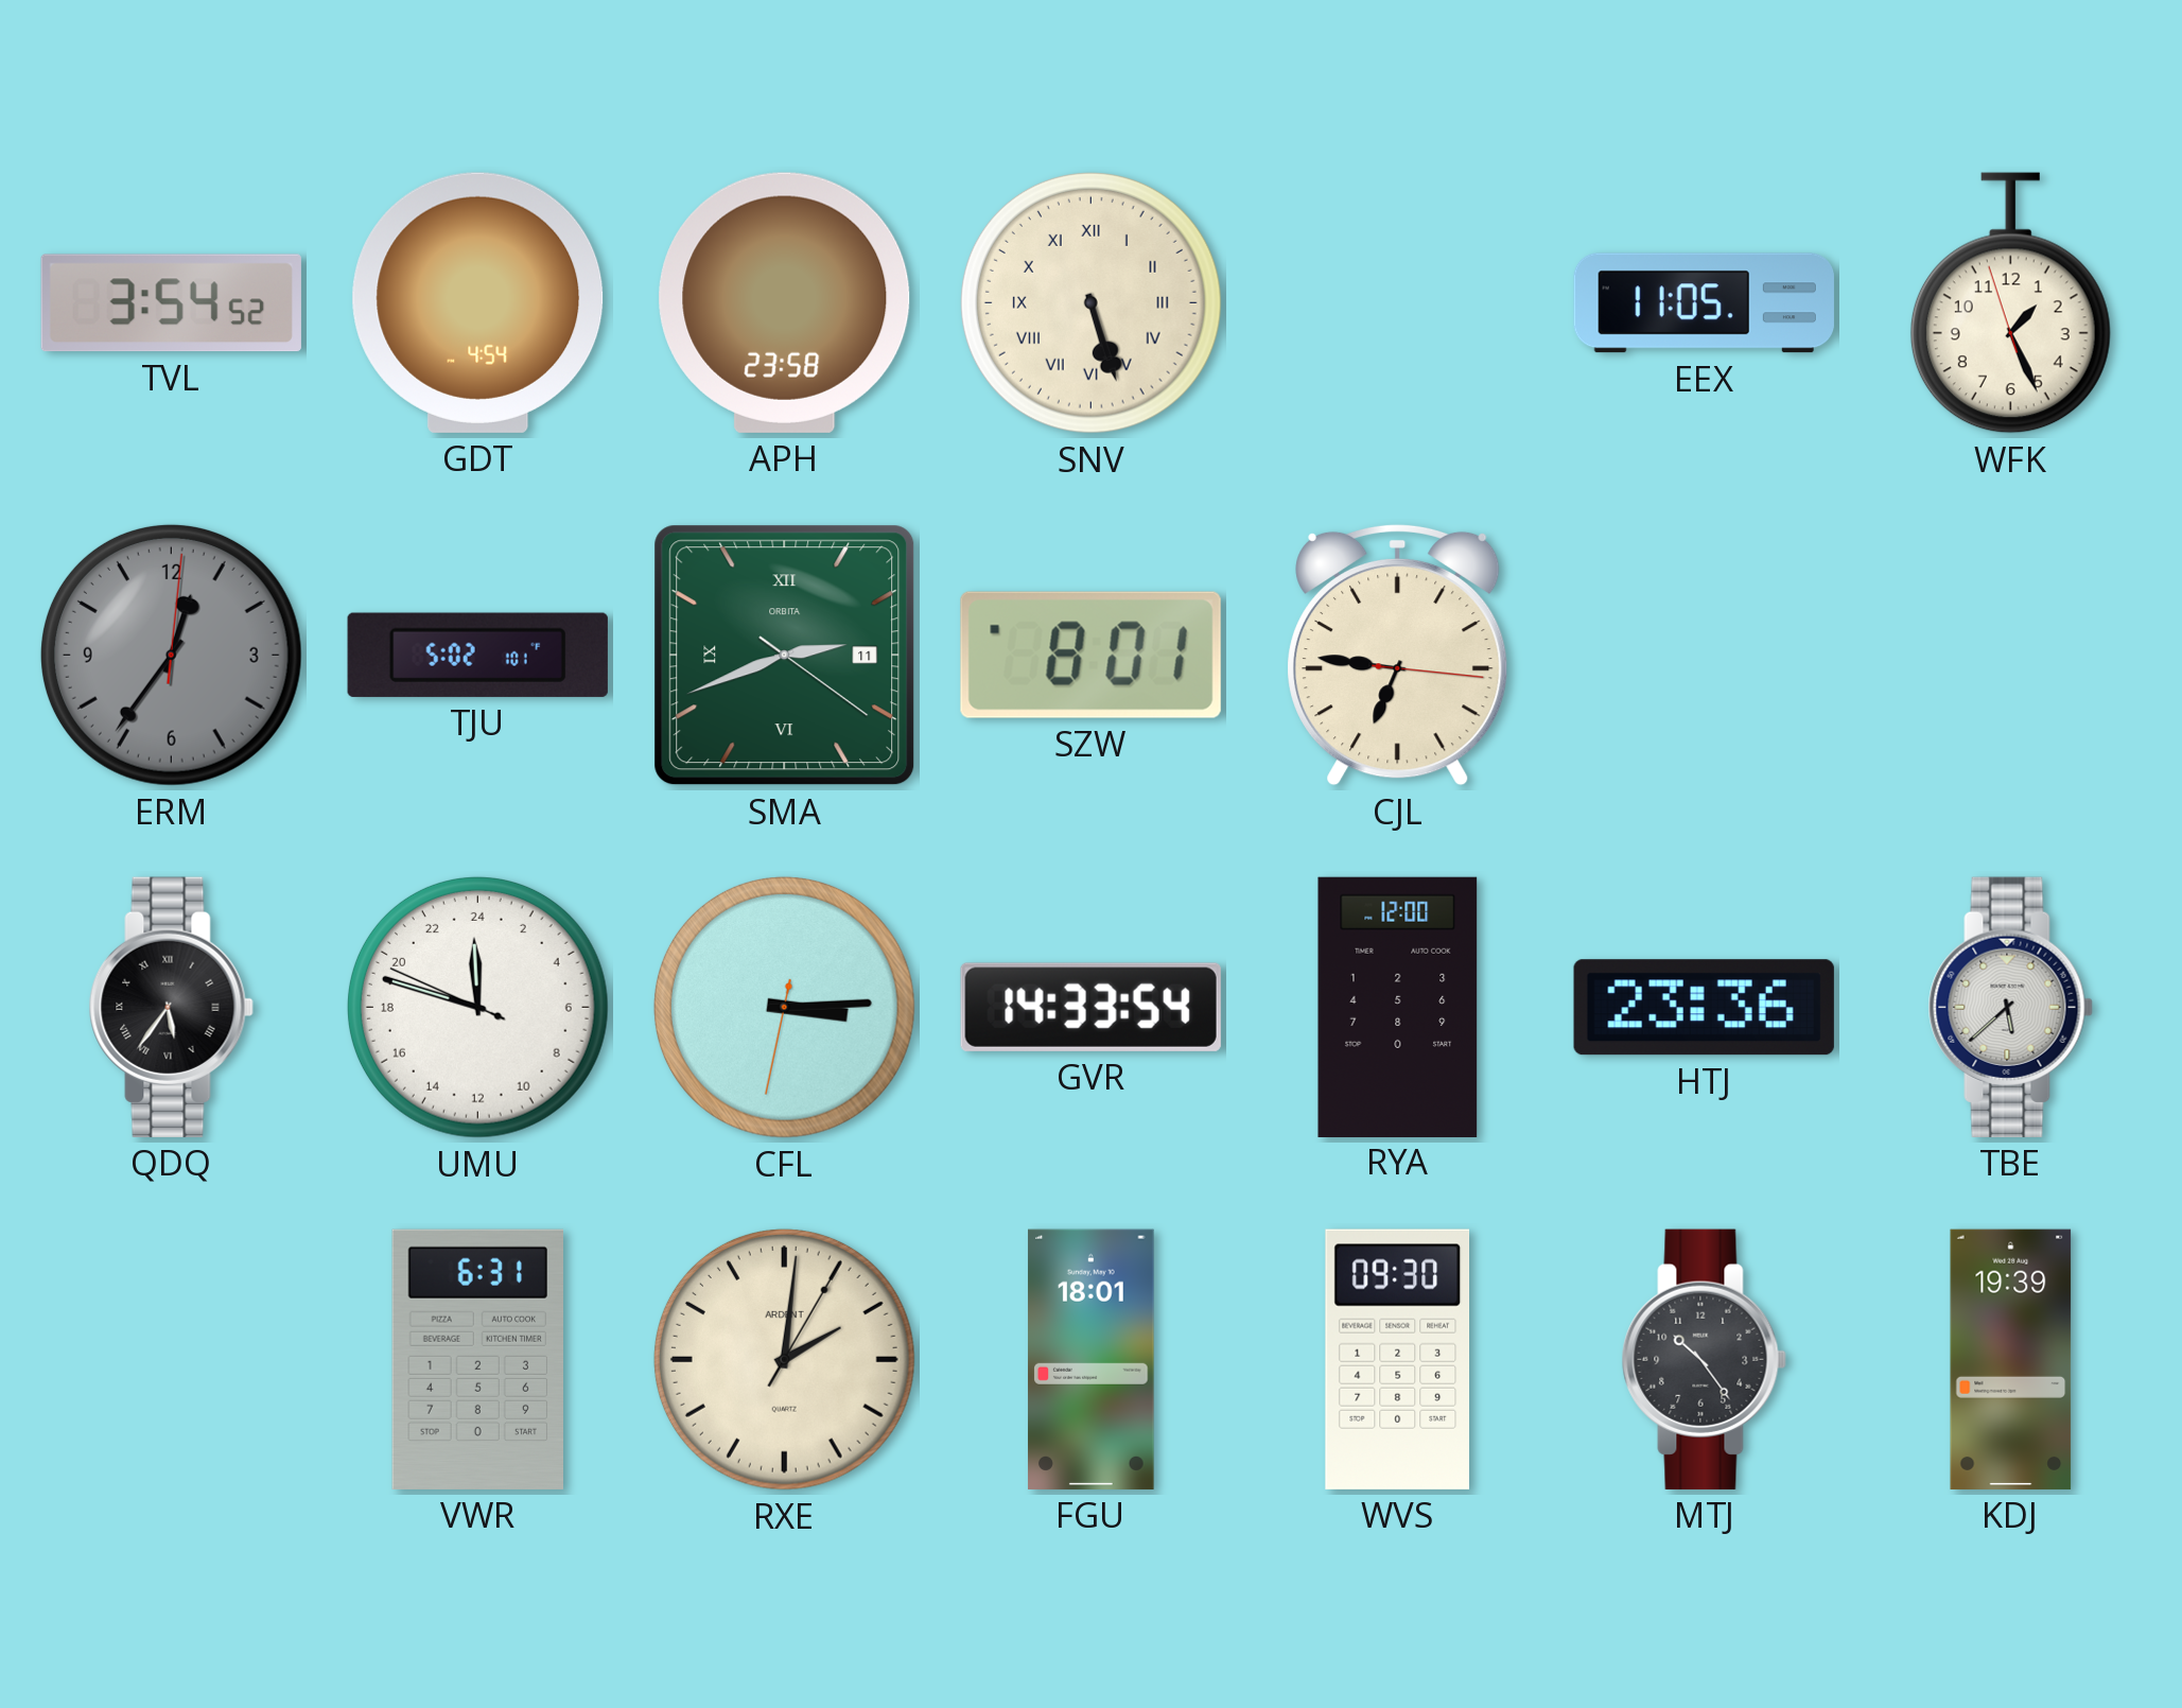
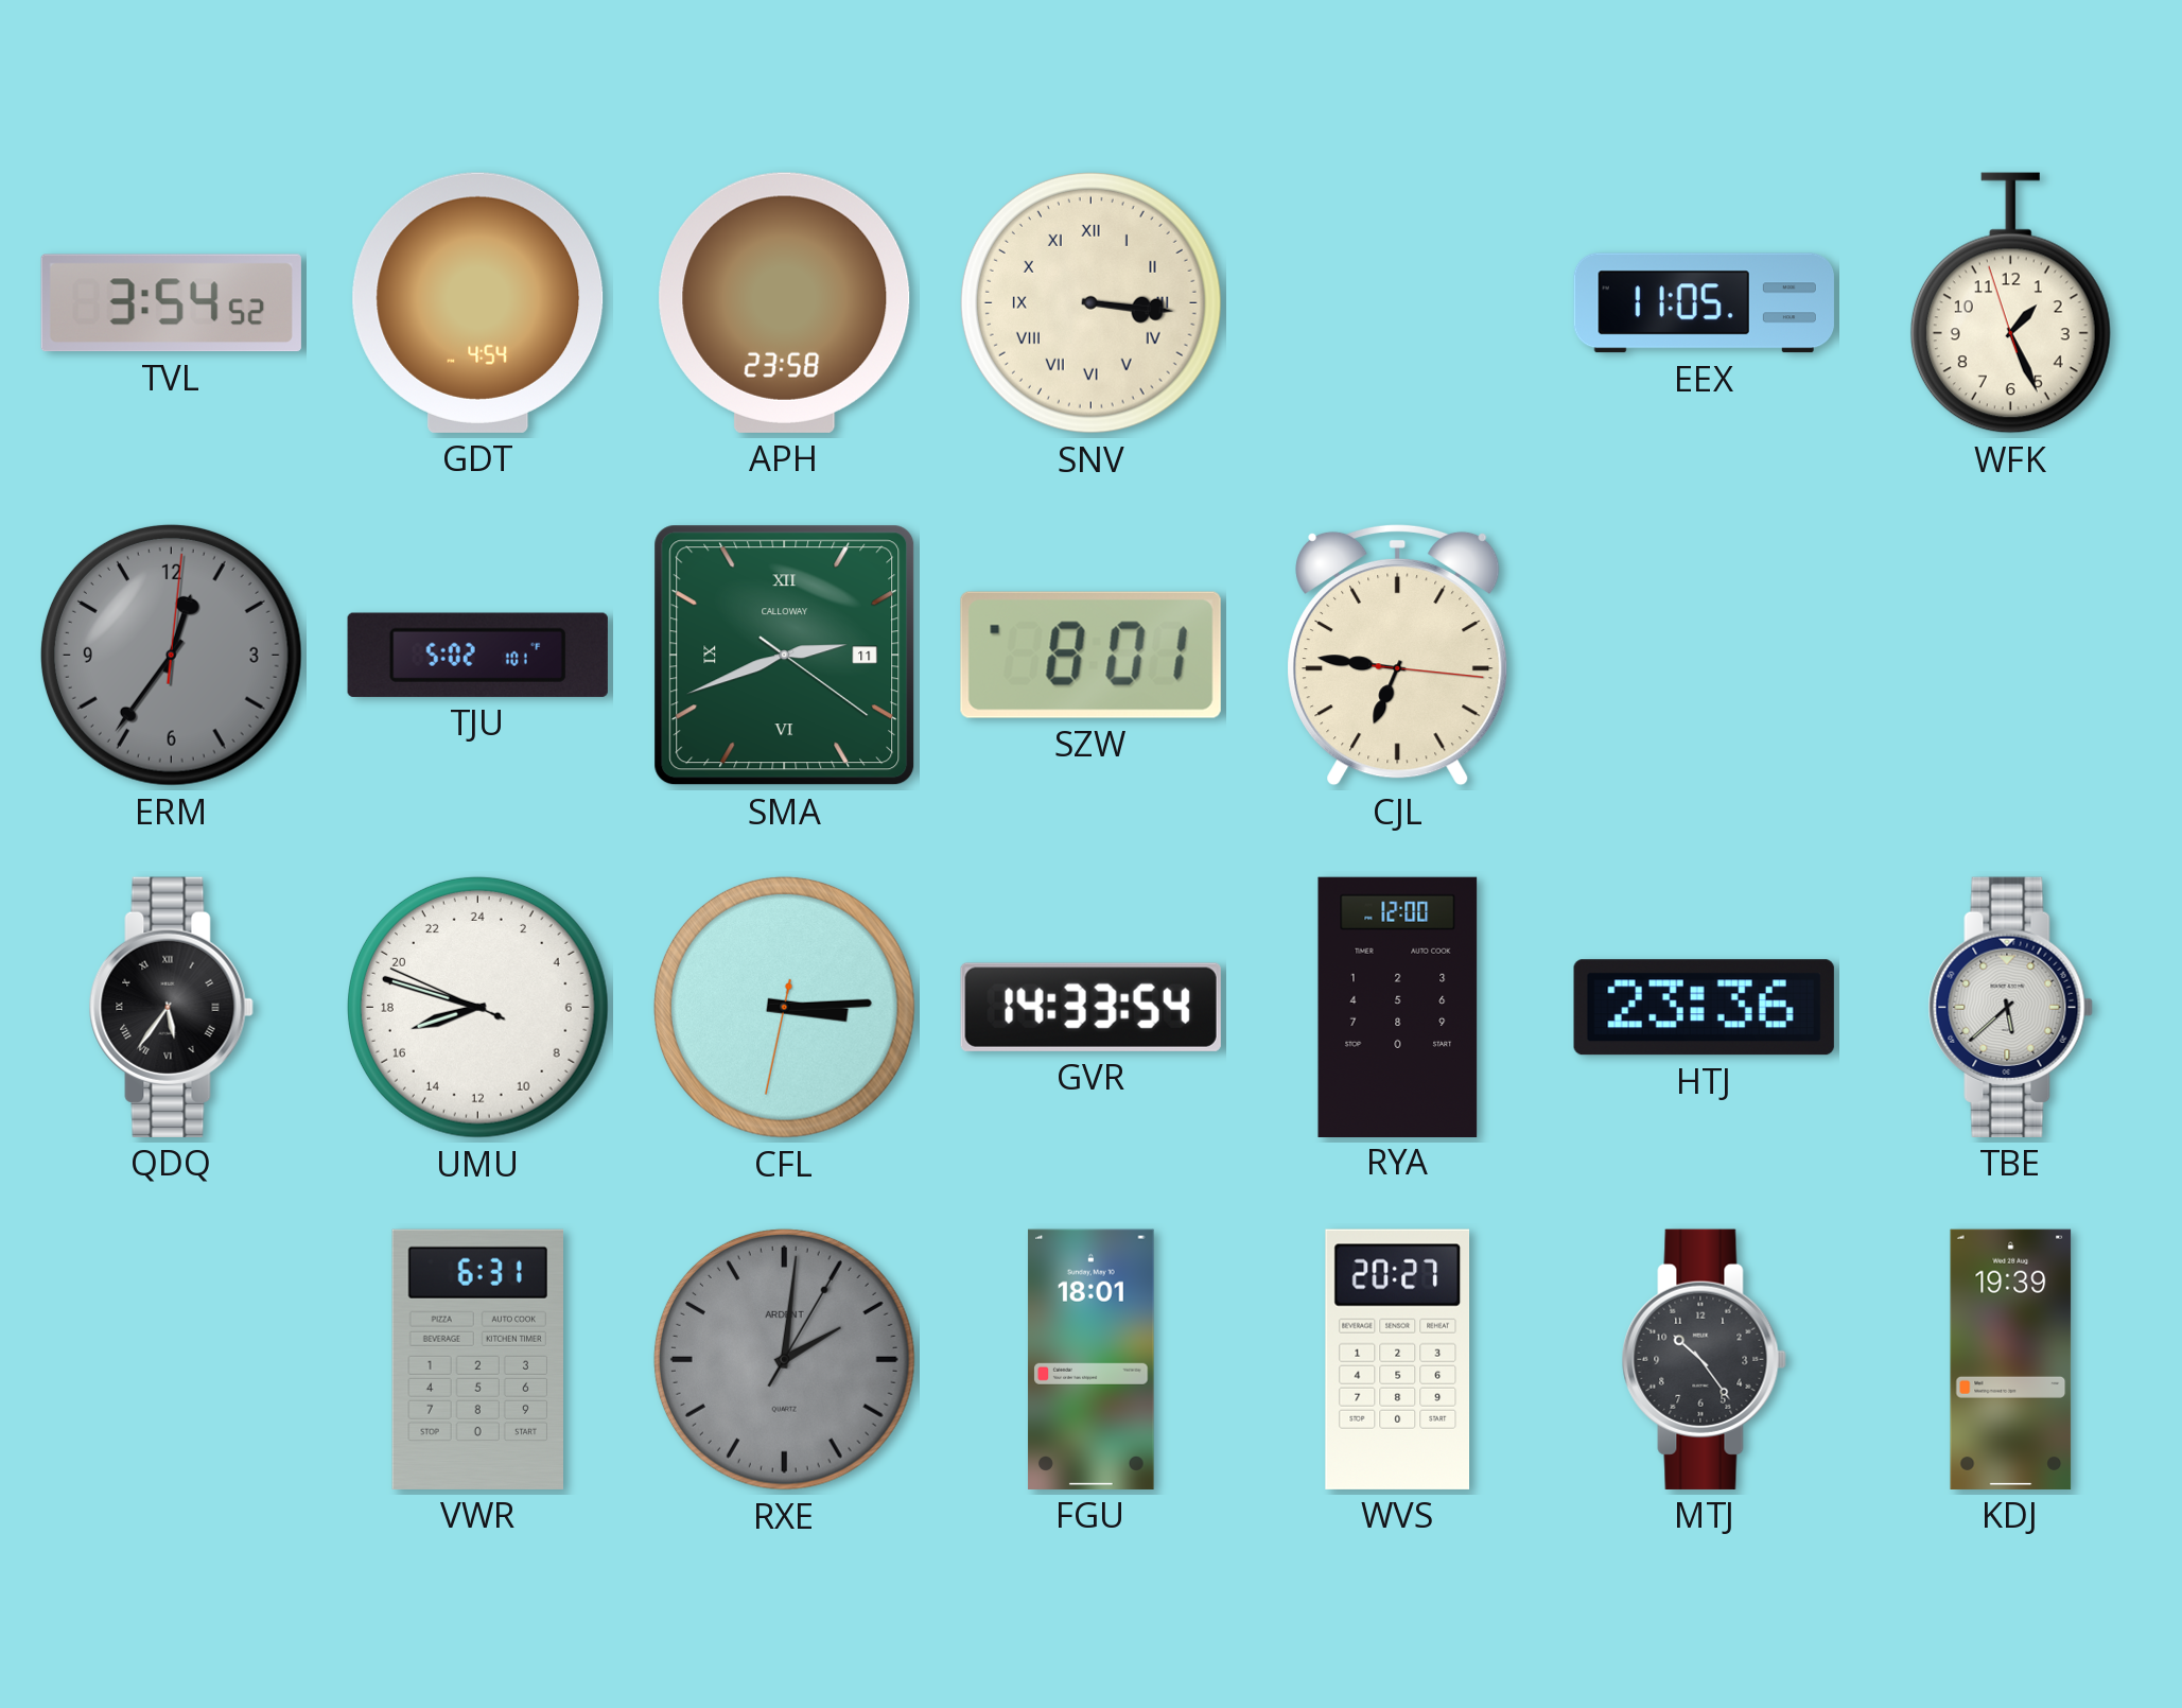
SNV: 5:27 -> 3:16
SMA brand: ORBITA -> CALLOWAY
UMU: 23:47 -> 16:47
RXE dial: cream -> grey
WVS: 09:30 -> 20:27
